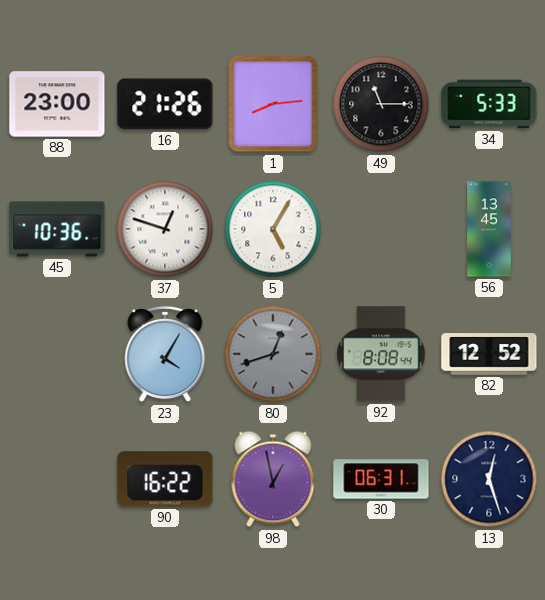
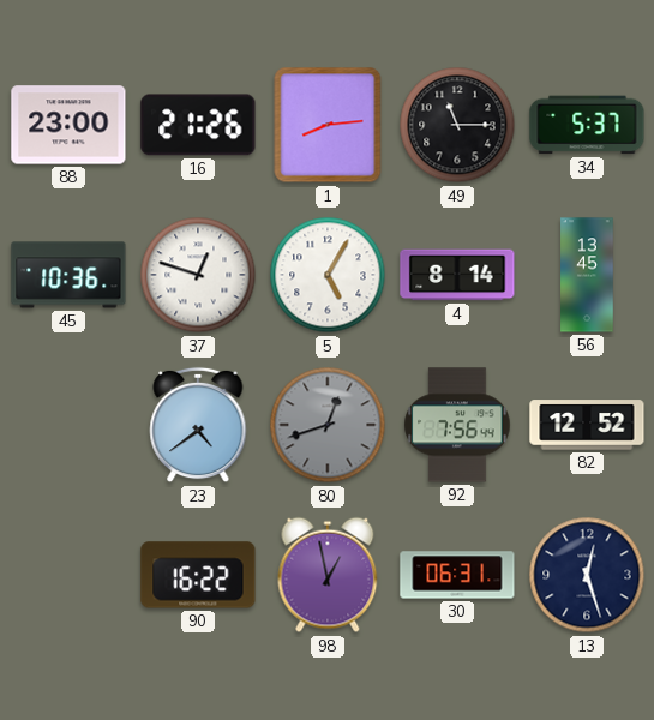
34: 5:33 -> 5:37
4: none -> 8:14
23: 4:05 -> 4:39
92: 8:08 -> 7:56
